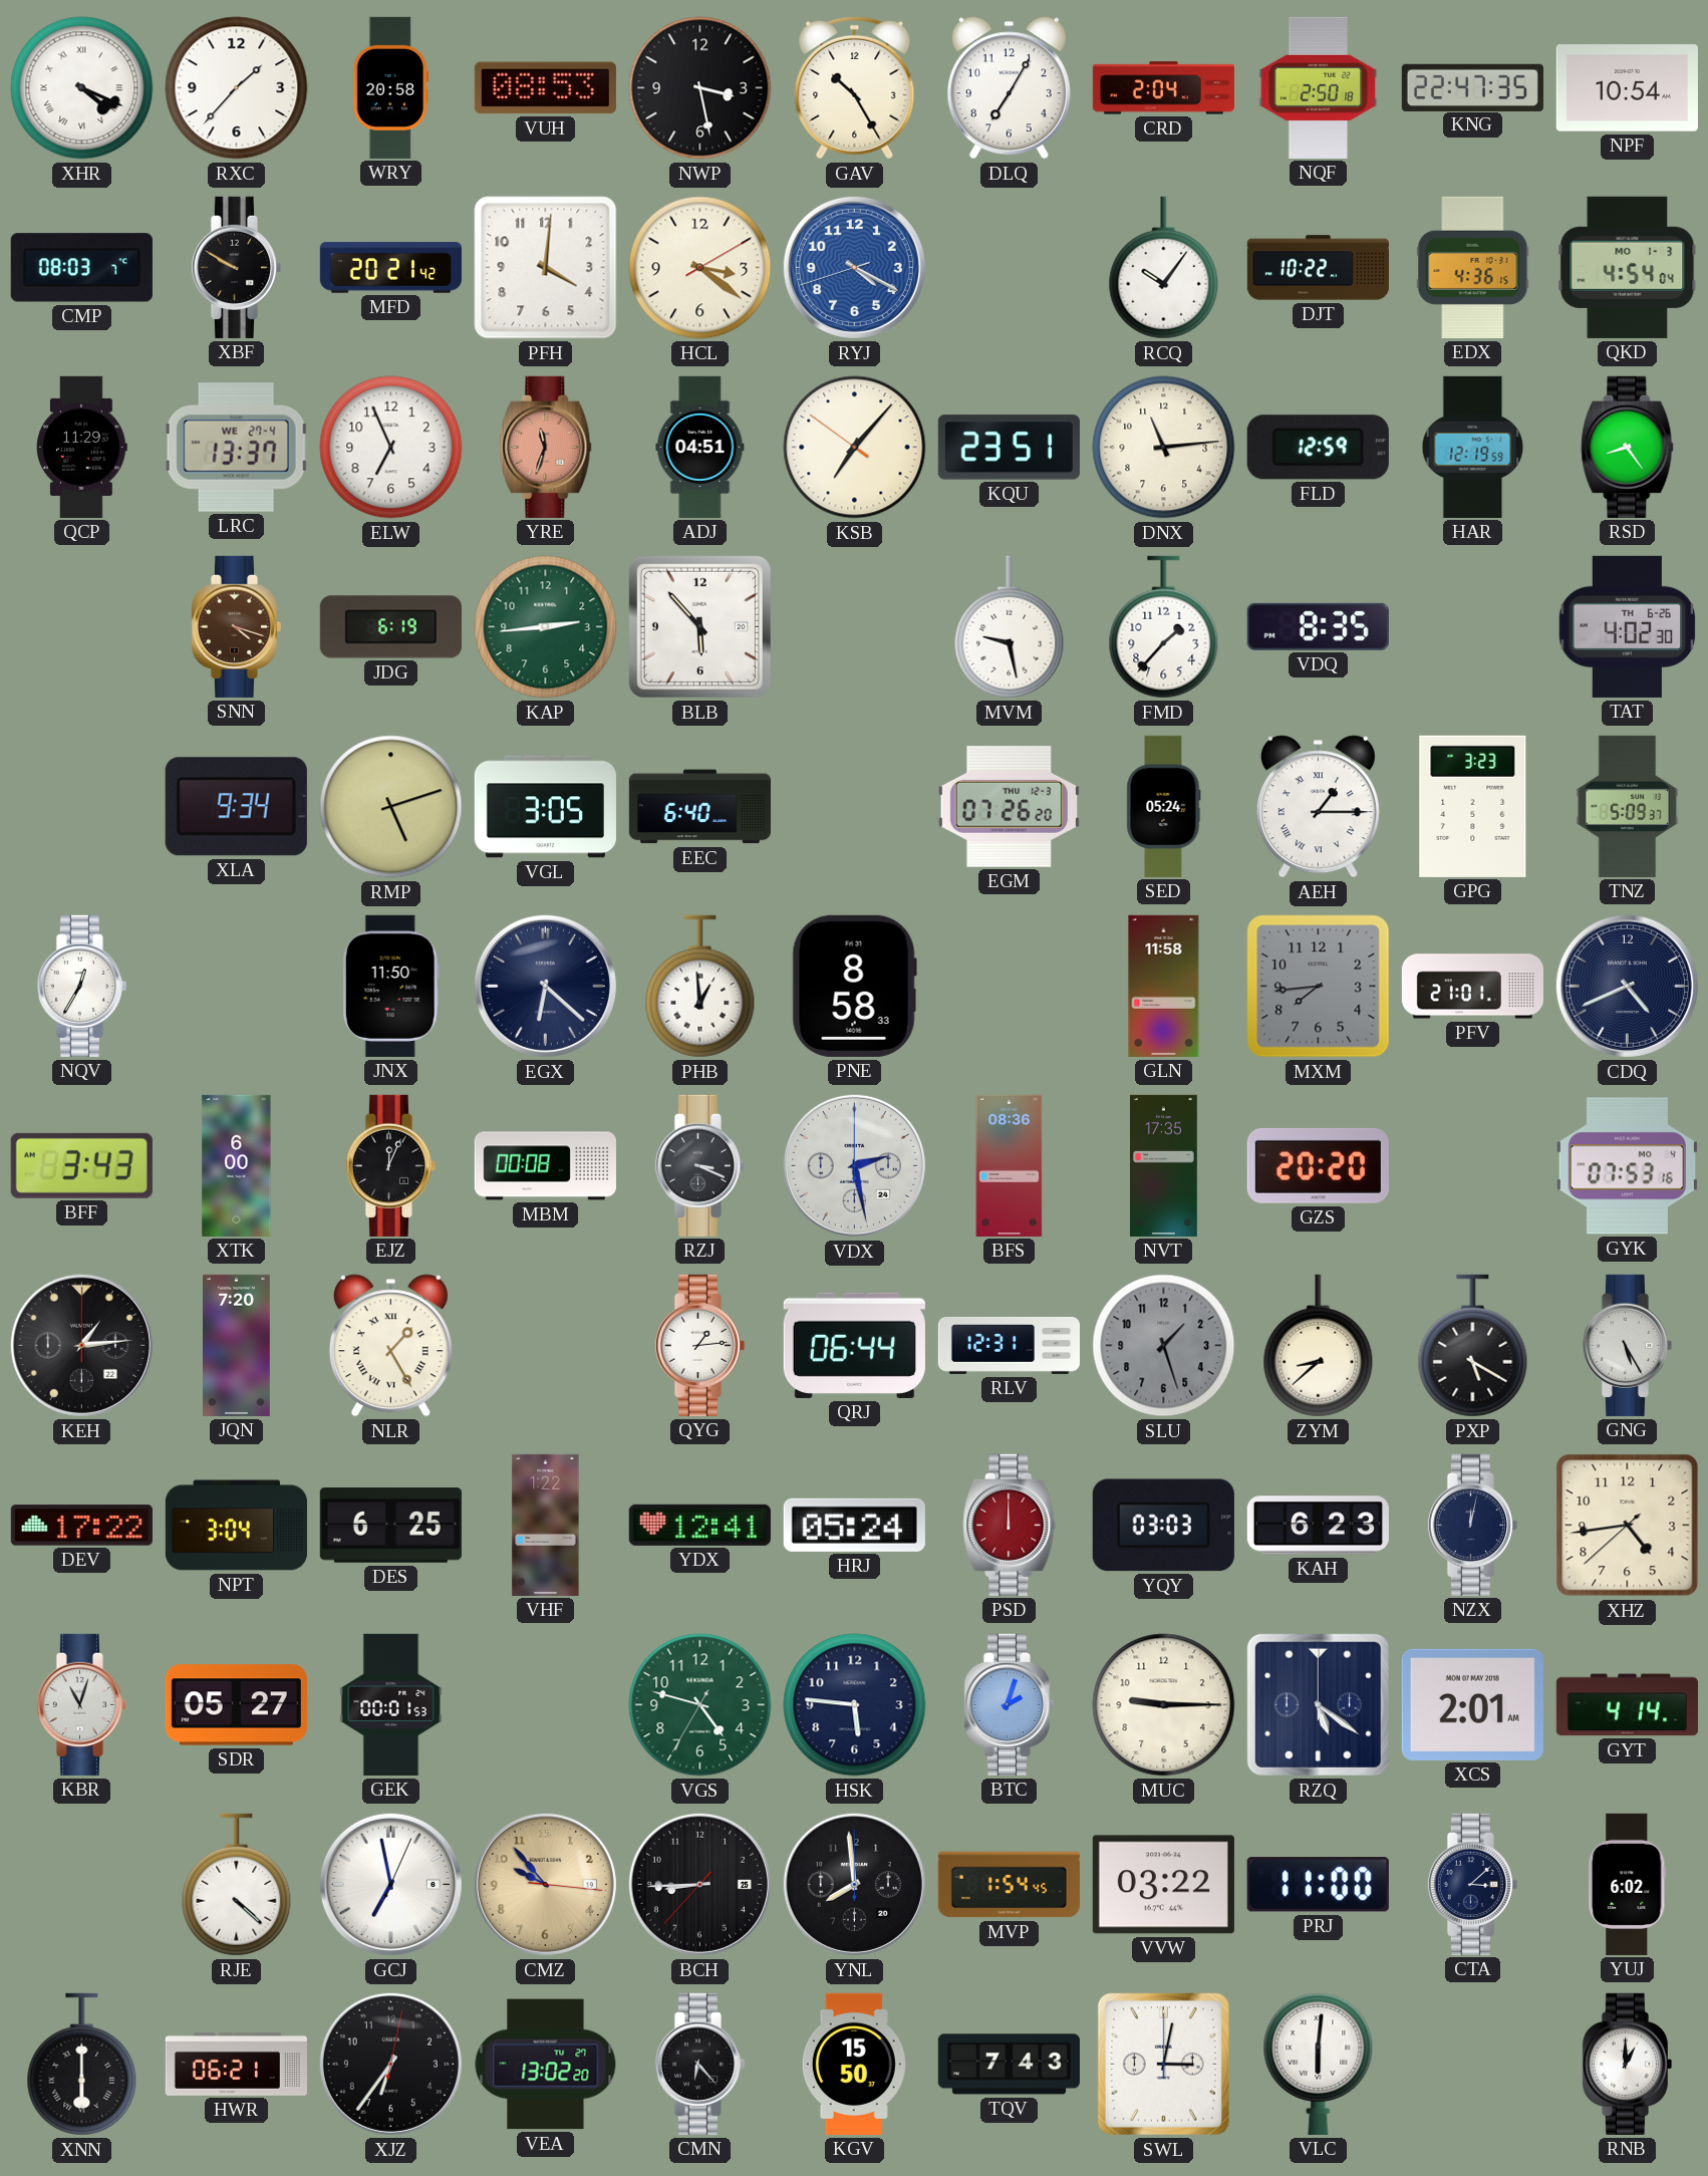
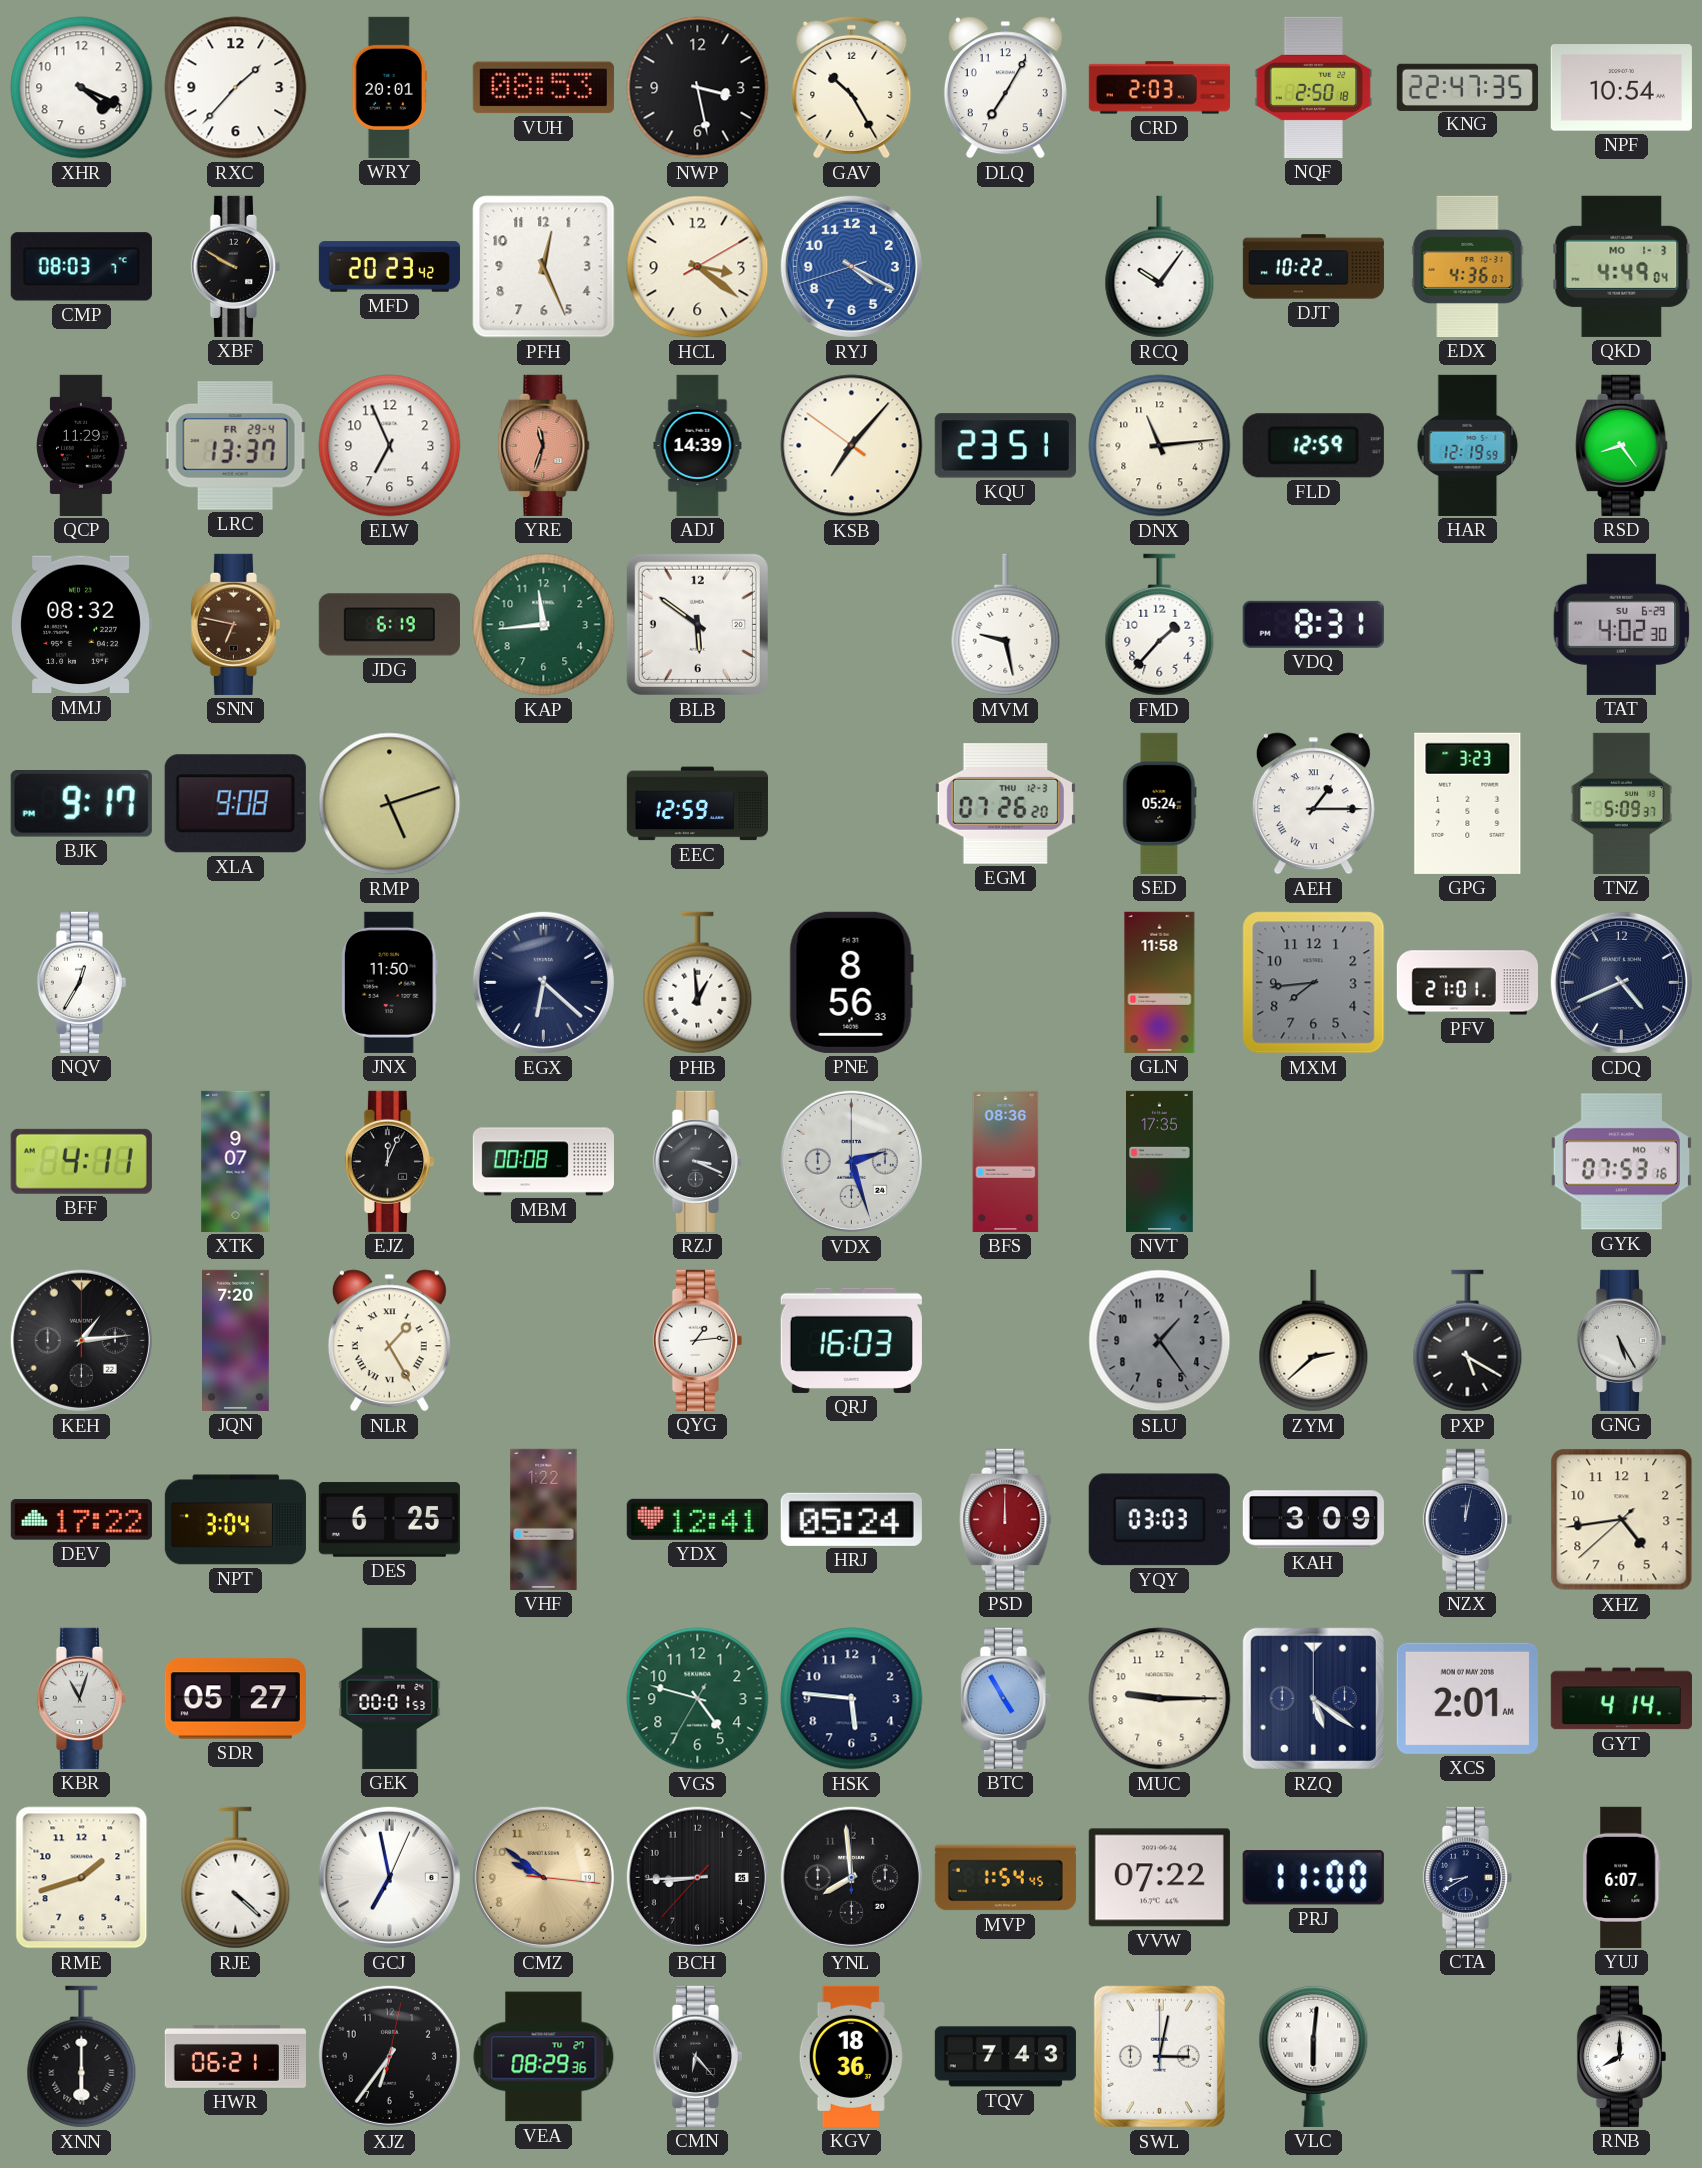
XHR numerals: Roman -> Arabic
WRY: 20:58 -> 20:01
CRD: 2:04 -> 2:03
MFD: 20:21 -> 20:23
PFH: 4:01 -> 12:26
EDX: 4:36:15 -> 4:36:07
QKD: 4:54 -> 4:49
LRC date: WE 27-4 -> FR 29-4
ADJ: 04:51 -> 14:39
MMJ: none -> 08:32
SNN: 4:18 -> 6:47
KAP: 2:44 -> 11:44
BLB: 5:53 -> 5:51
VDQ: 8:35 -> 8:31
TAT date: TH 6-26 -> SU 6-29
BJK: none -> 9:17
XLA: 9:34 -> 9:08
VGL: 3:05 -> none
EEC: 6:40 -> 12:59
PNE: 8:58 -> 8:56
BFF: 3:43 -> 4:11
XTK: 6:00 -> 9:07
VDX: 2:28 -> 2:27
GZS: 20:20 -> none
QRJ: 06:44 -> 16:03
RLV: 12:31 -> none
SLU: 1:27 -> 1:24
ZYM: 8:38 -> 2:38
KAH: 6:23 -> 3:09
BTC: 2:03 -> 4:55
RME: none -> 1:42
CMZ: 9:53 -> 9:51
VVW: 03:22 -> 07:22
CTA: 3:08 -> 8:40
YUJ: 6:02 -> 6:07
VEA: 13:02 -> 08:29
KGV: 15:50 -> 18:36
RNB: 1:00 -> 8:00
